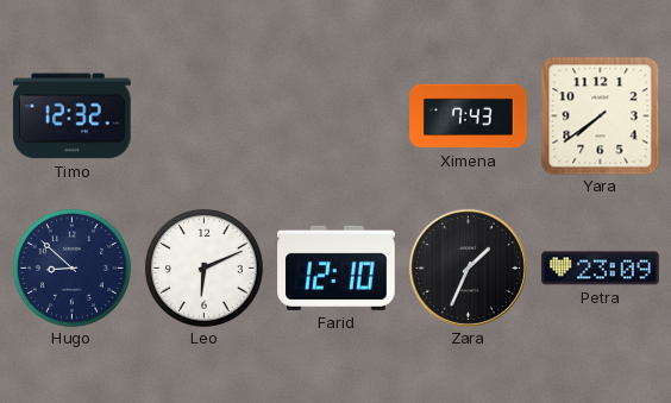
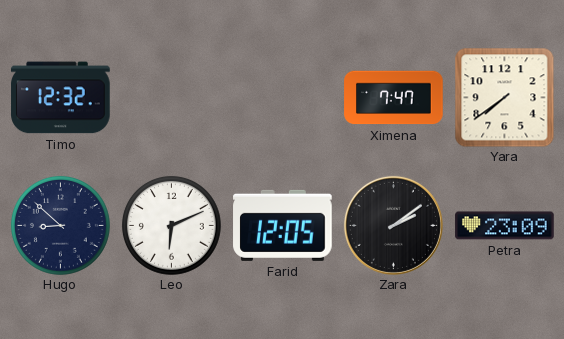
Ximena: 7:43 -> 7:47
Farid: 12:10 -> 12:05
Zara: 1:34 -> 2:09
